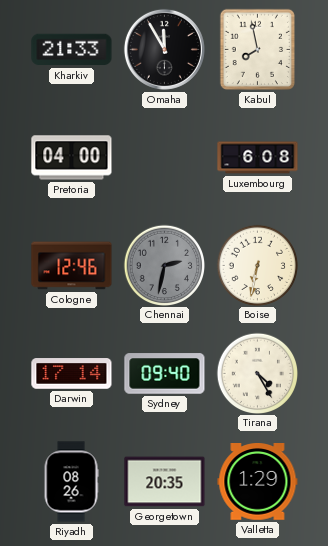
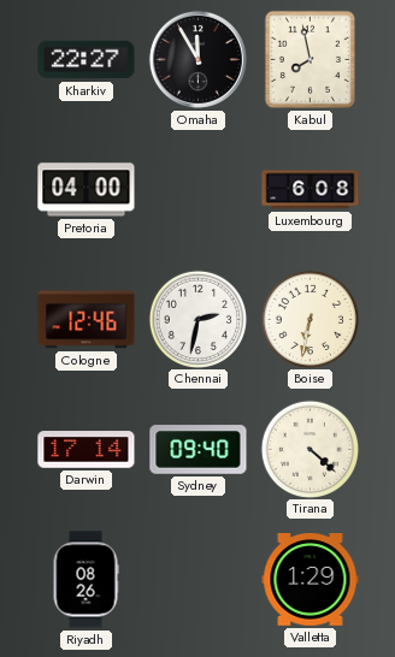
Kharkiv: 21:33 -> 22:27
Chennai dial: grey -> white
Tirana: 4:25 -> 4:22
Georgetown: 20:35 -> none
